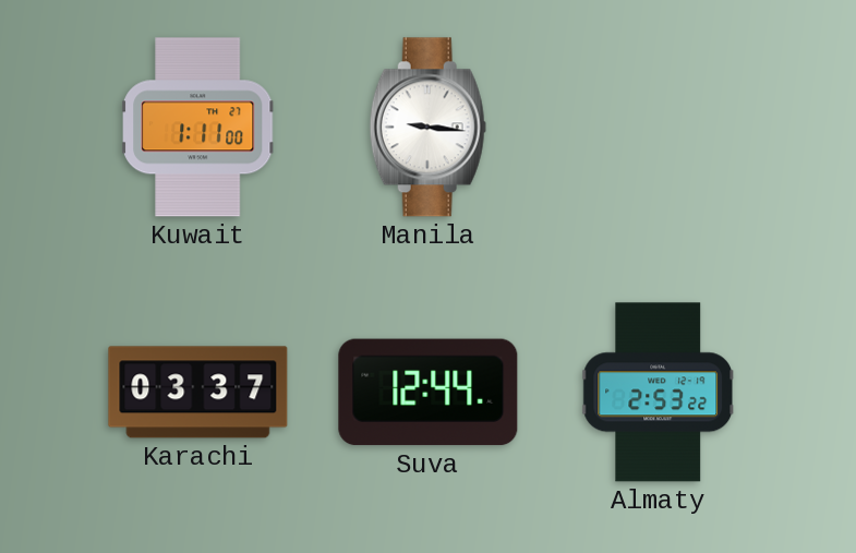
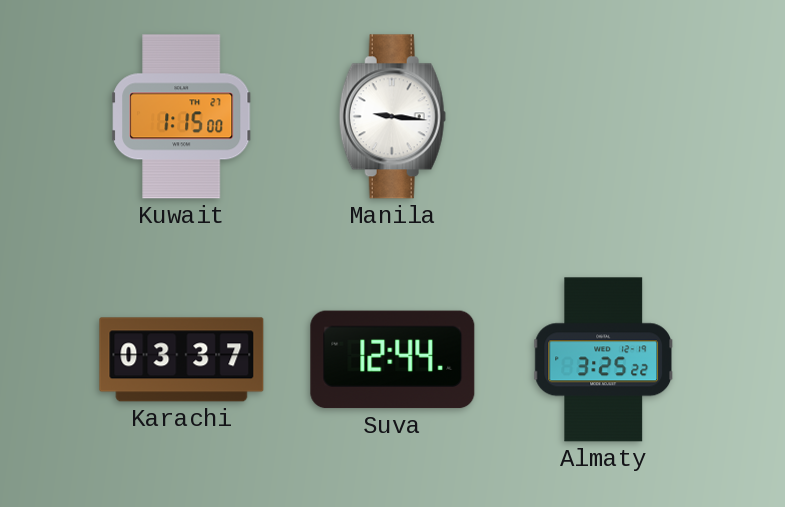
Kuwait: 1:11 -> 1:15
Almaty: 2:53 -> 3:25
